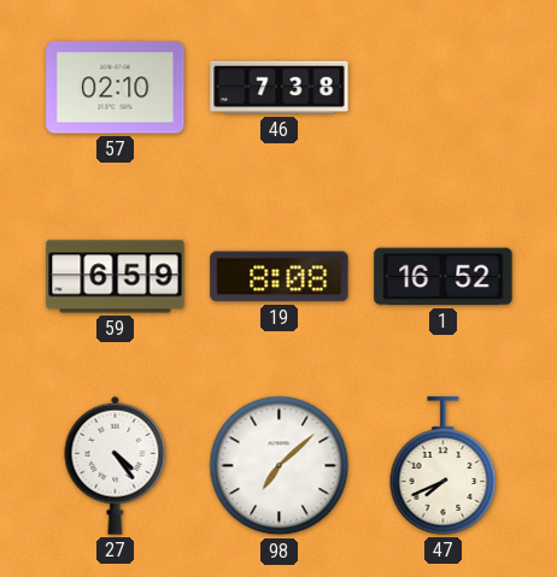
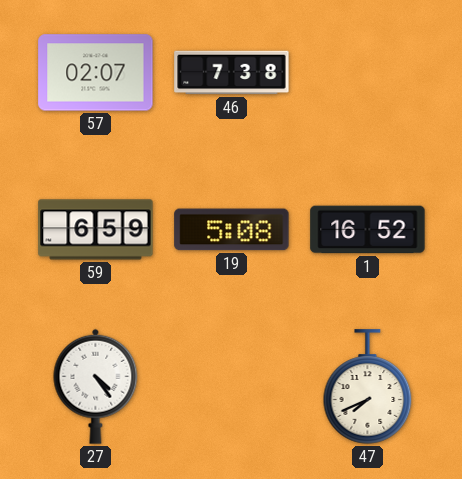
57: 02:10 -> 02:07
19: 8:08 -> 5:08
98: 7:08 -> none
